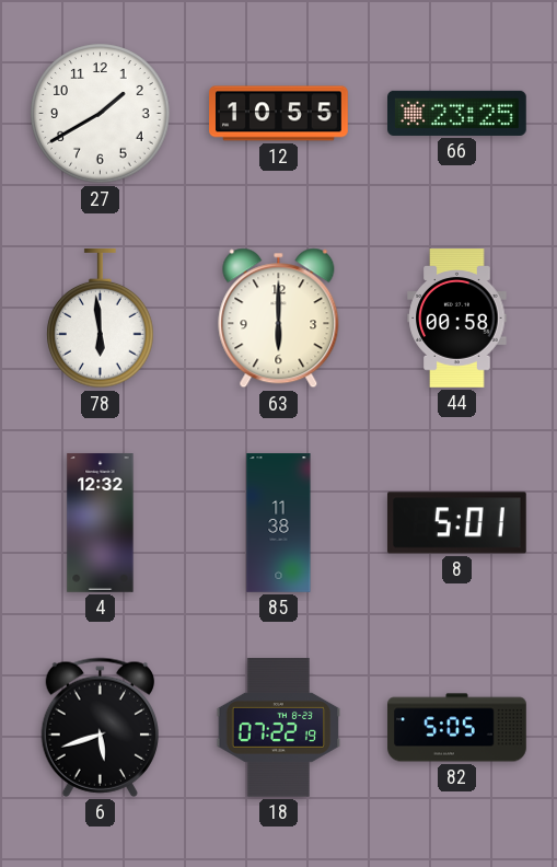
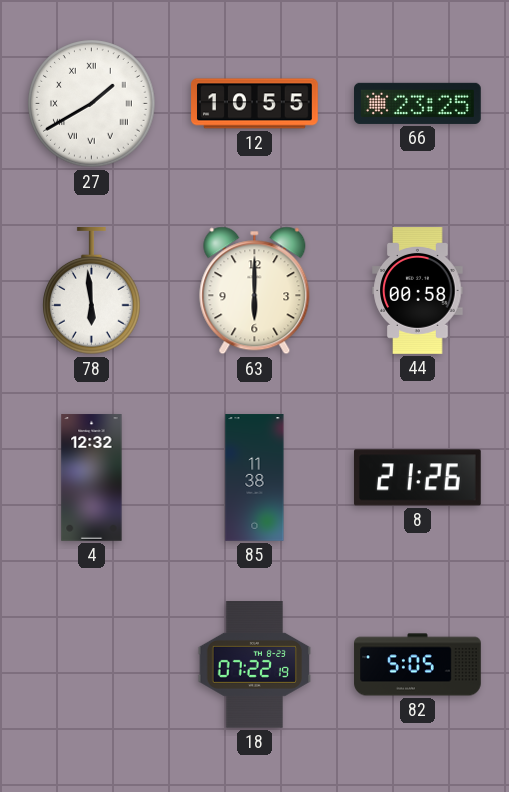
27 numerals: Arabic -> Roman
8: 5:01 -> 21:26
6: 5:42 -> none
